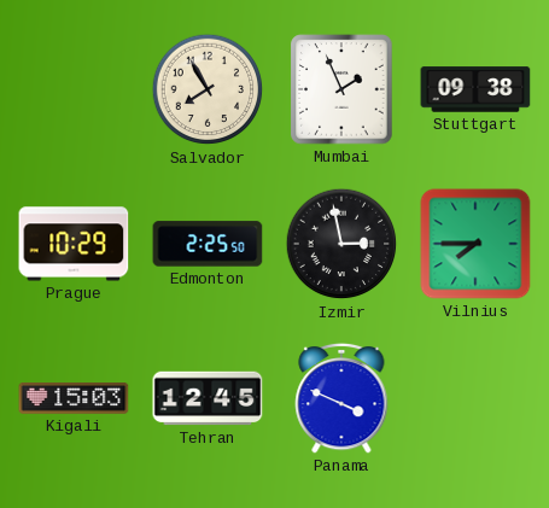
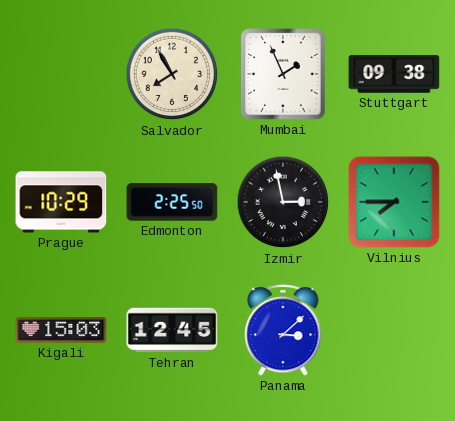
Panama: 3:49 -> 3:08
